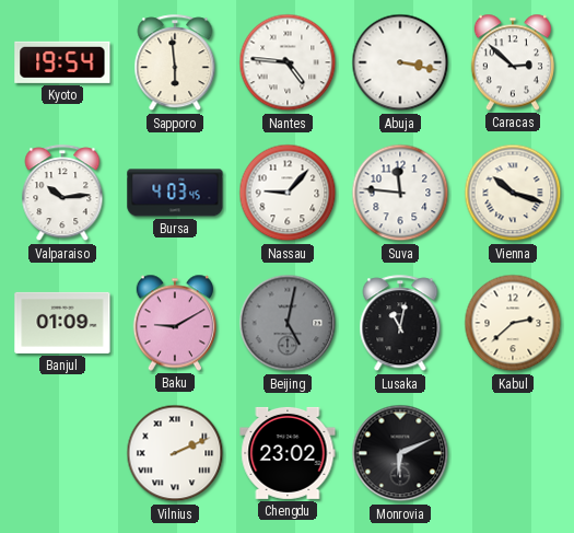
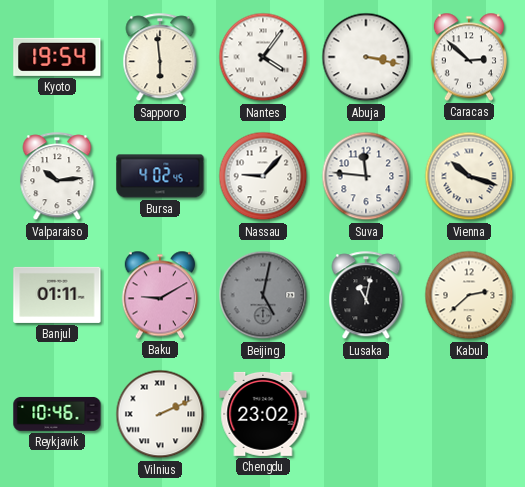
Nantes: 4:46 -> 4:06
Bursa: 4:03 -> 4:02
Banjul: 01:09 -> 01:11
Reykjavik: none -> 10:46
Monrovia: 6:11 -> none
